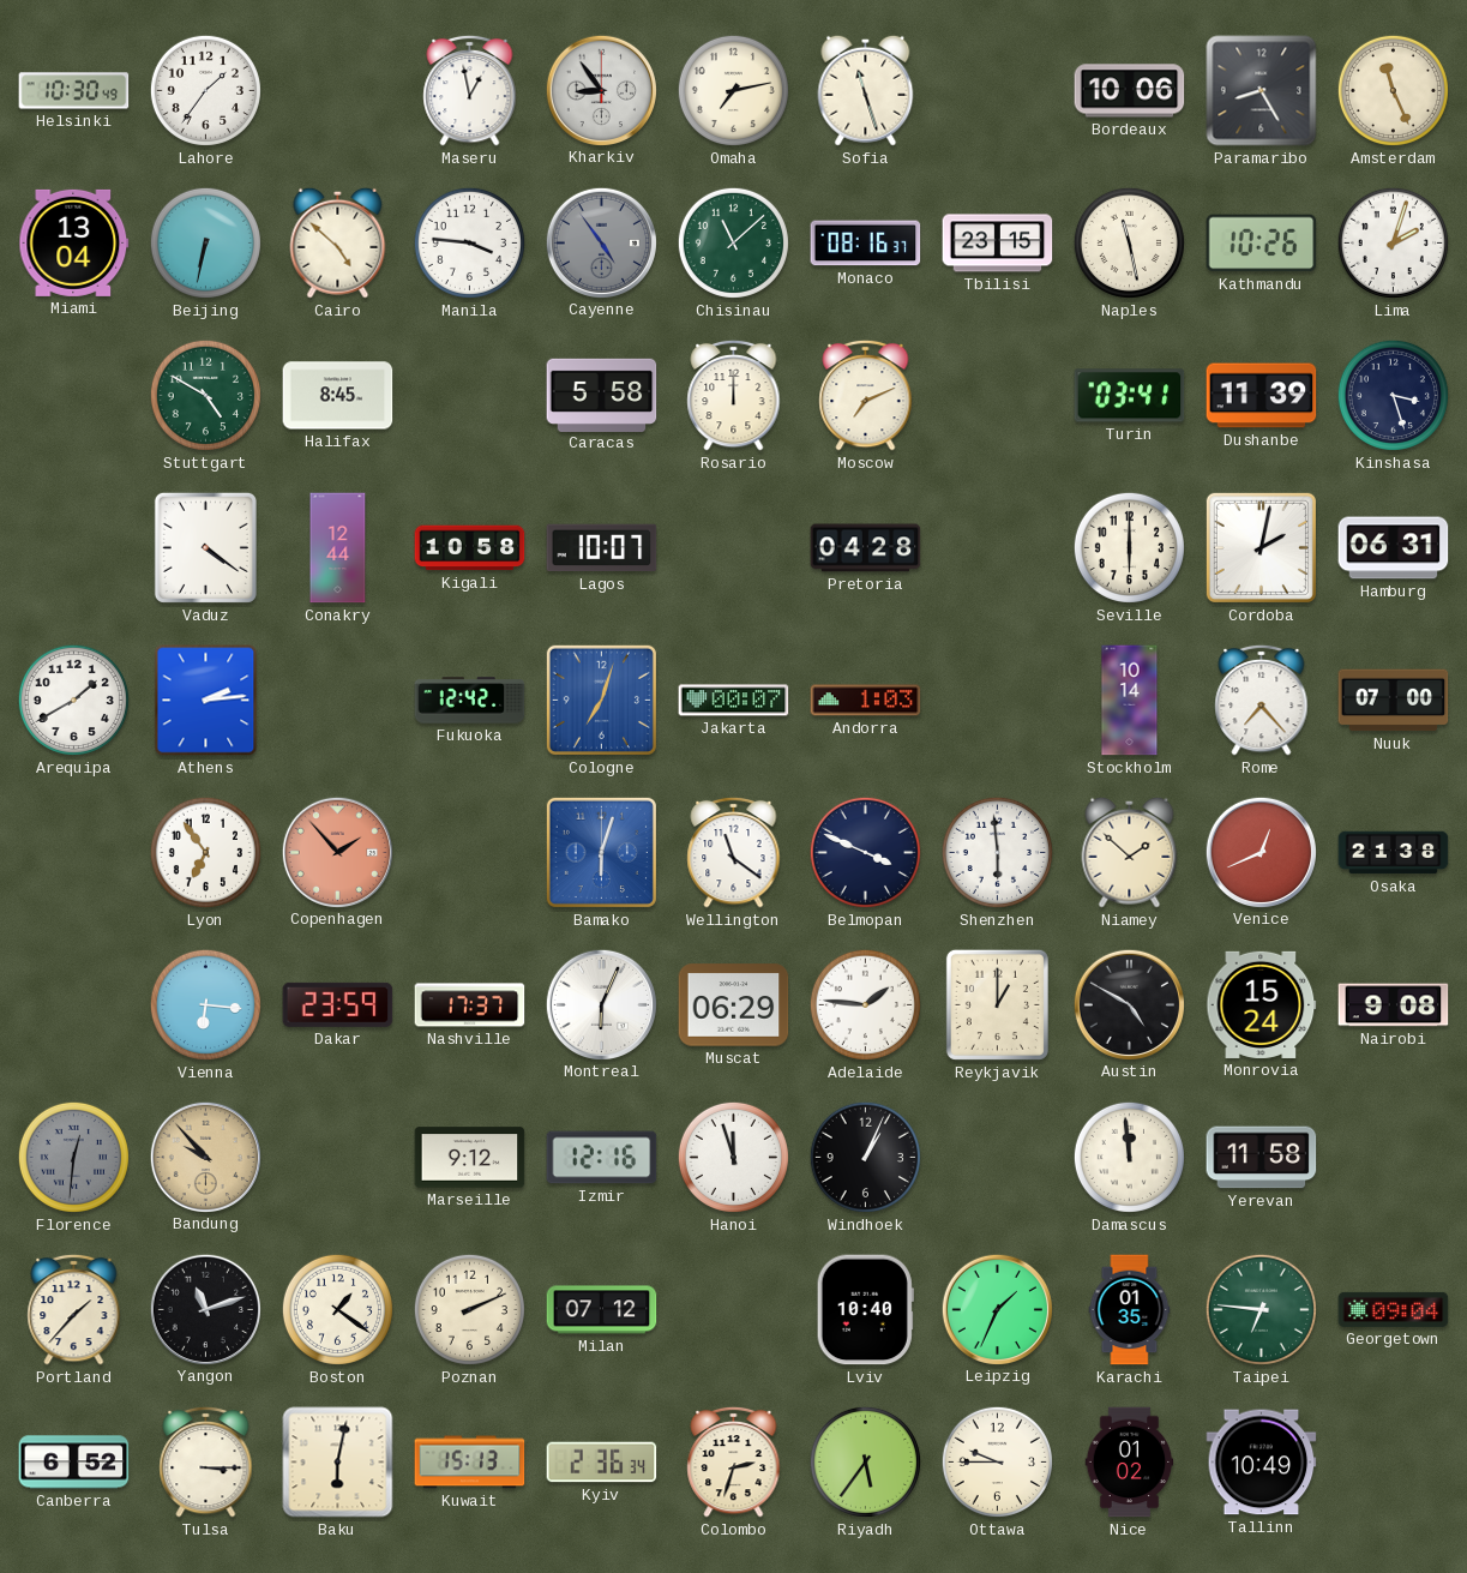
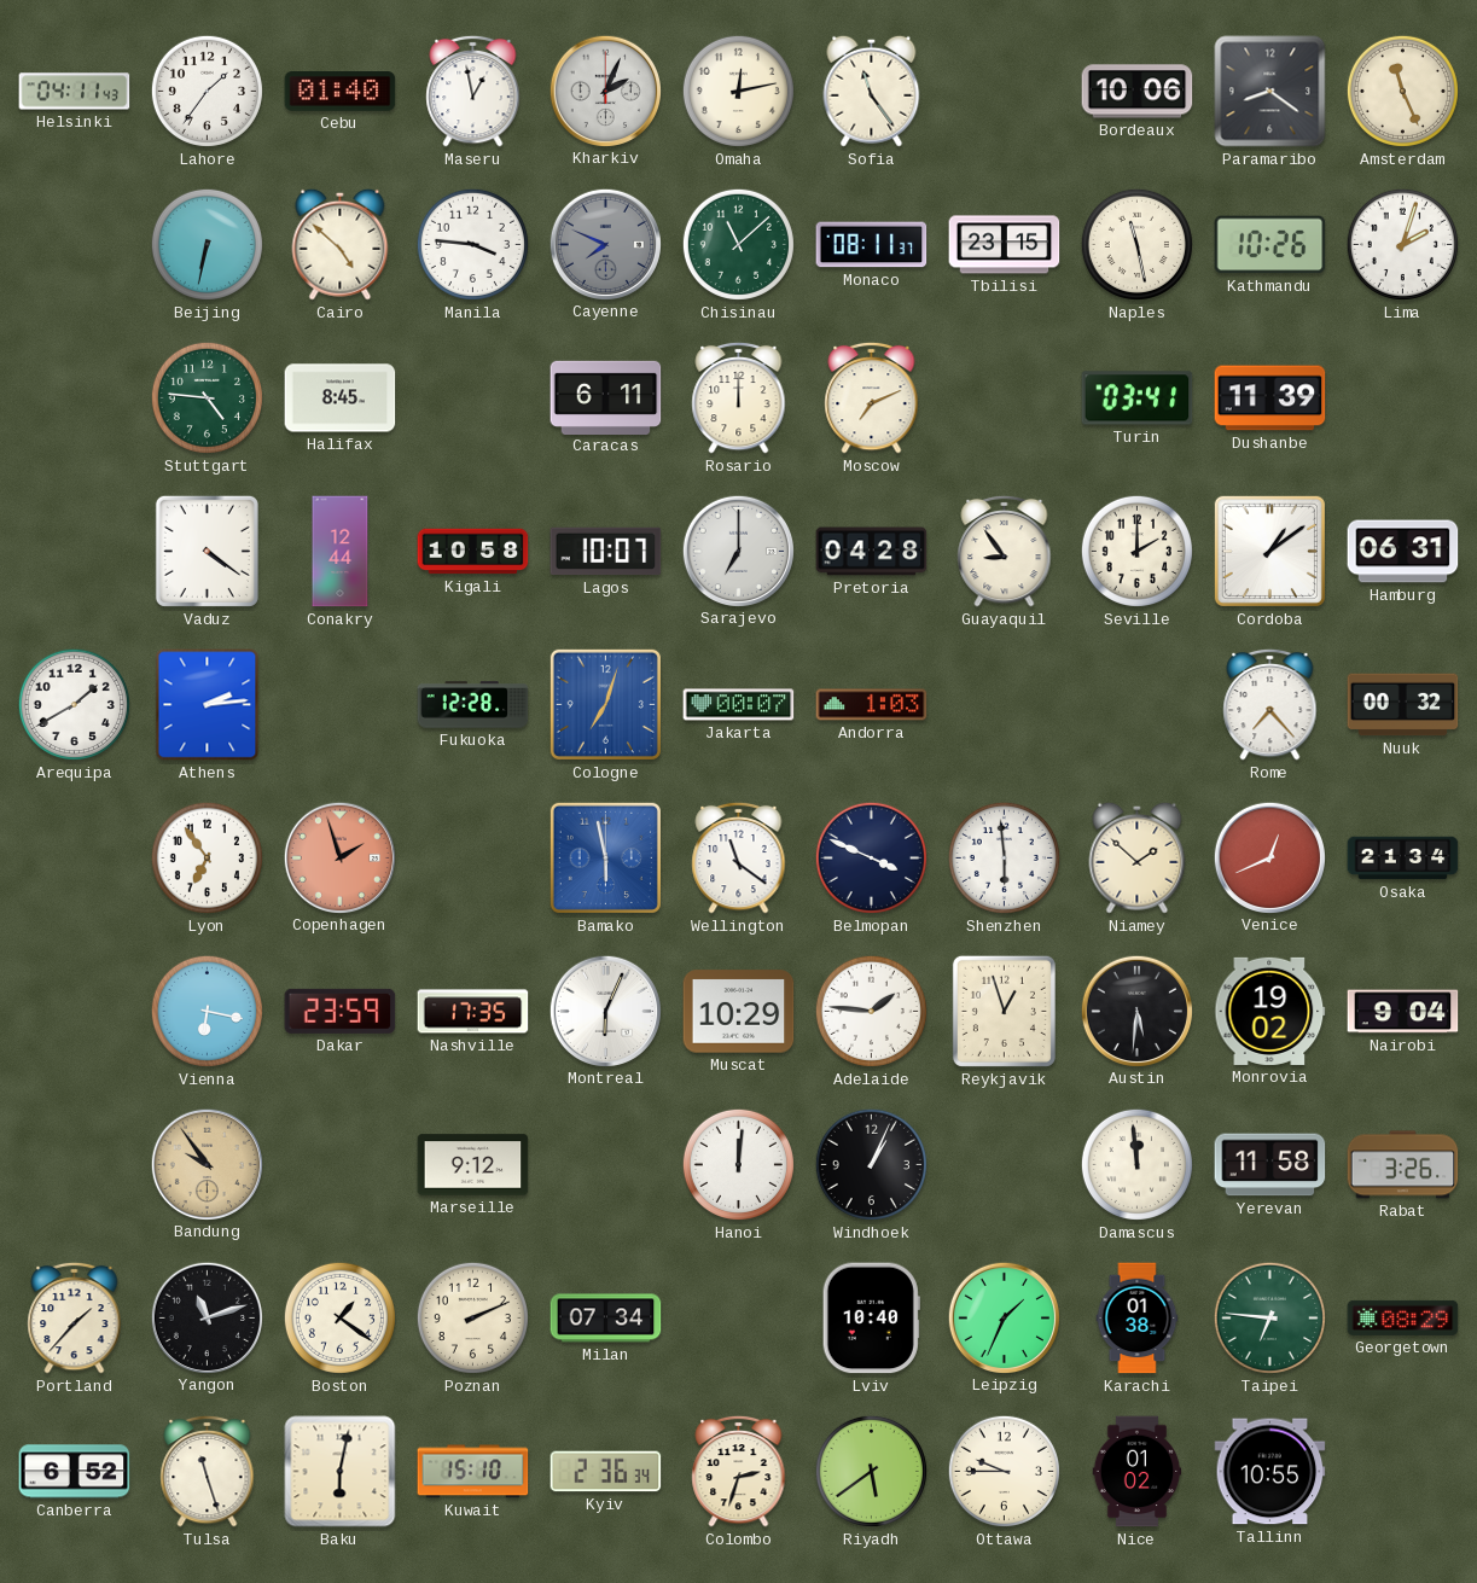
Helsinki: 10:30 -> 04:11
Cebu: none -> 01:40
Kharkiv: 8:54 -> 2:04
Omaha: 7:13 -> 12:13
Sofia: 11:27 -> 11:24
Paramaribo: 8:25 -> 8:21
Miami: 13:04 -> none
Cayenne: 4:54 -> 7:49
Monaco: 08:16 -> 08:11
Stuttgart: 4:50 -> 4:46
Caracas: 5:58 -> 6:11
Kinshasa: 3:27 -> none
Sarajevo: none -> 7:00
Guayaquil: none -> 8:54
Seville: 6:00 -> 2:00
Cordoba: 2:02 -> 1:09
Fukuoka: 12:42 -> 12:28
Stockholm: 10:14 -> none
Nuuk: 07:00 -> 00:32
Copenhagen: 1:53 -> 1:57
Bamako: 6:03 -> 5:58
Osaka: 21:38 -> 21:34
Vienna: 6:16 -> 6:17
Nashville: 17:37 -> 17:35
Muscat: 06:29 -> 10:29
Reykjavik: 1:00 -> 12:57
Austin: 4:50 -> 5:31
Monrovia: 15:24 -> 19:02
Nairobi: 9:08 -> 9:04
Florence: 12:31 -> none
Bandung: 9:53 -> 9:54
Izmir: 12:16 -> none
Hanoi: 11:57 -> 12:01
Rabat: none -> 3:26
Milan: 07:12 -> 07:34
Karachi: 01:35 -> 01:38
Georgetown: 09:04 -> 08:29
Tulsa: 3:15 -> 11:27
Kuwait: 15:13 -> 15:10
Riyadh: 5:36 -> 5:39
Tallinn: 10:49 -> 10:55
